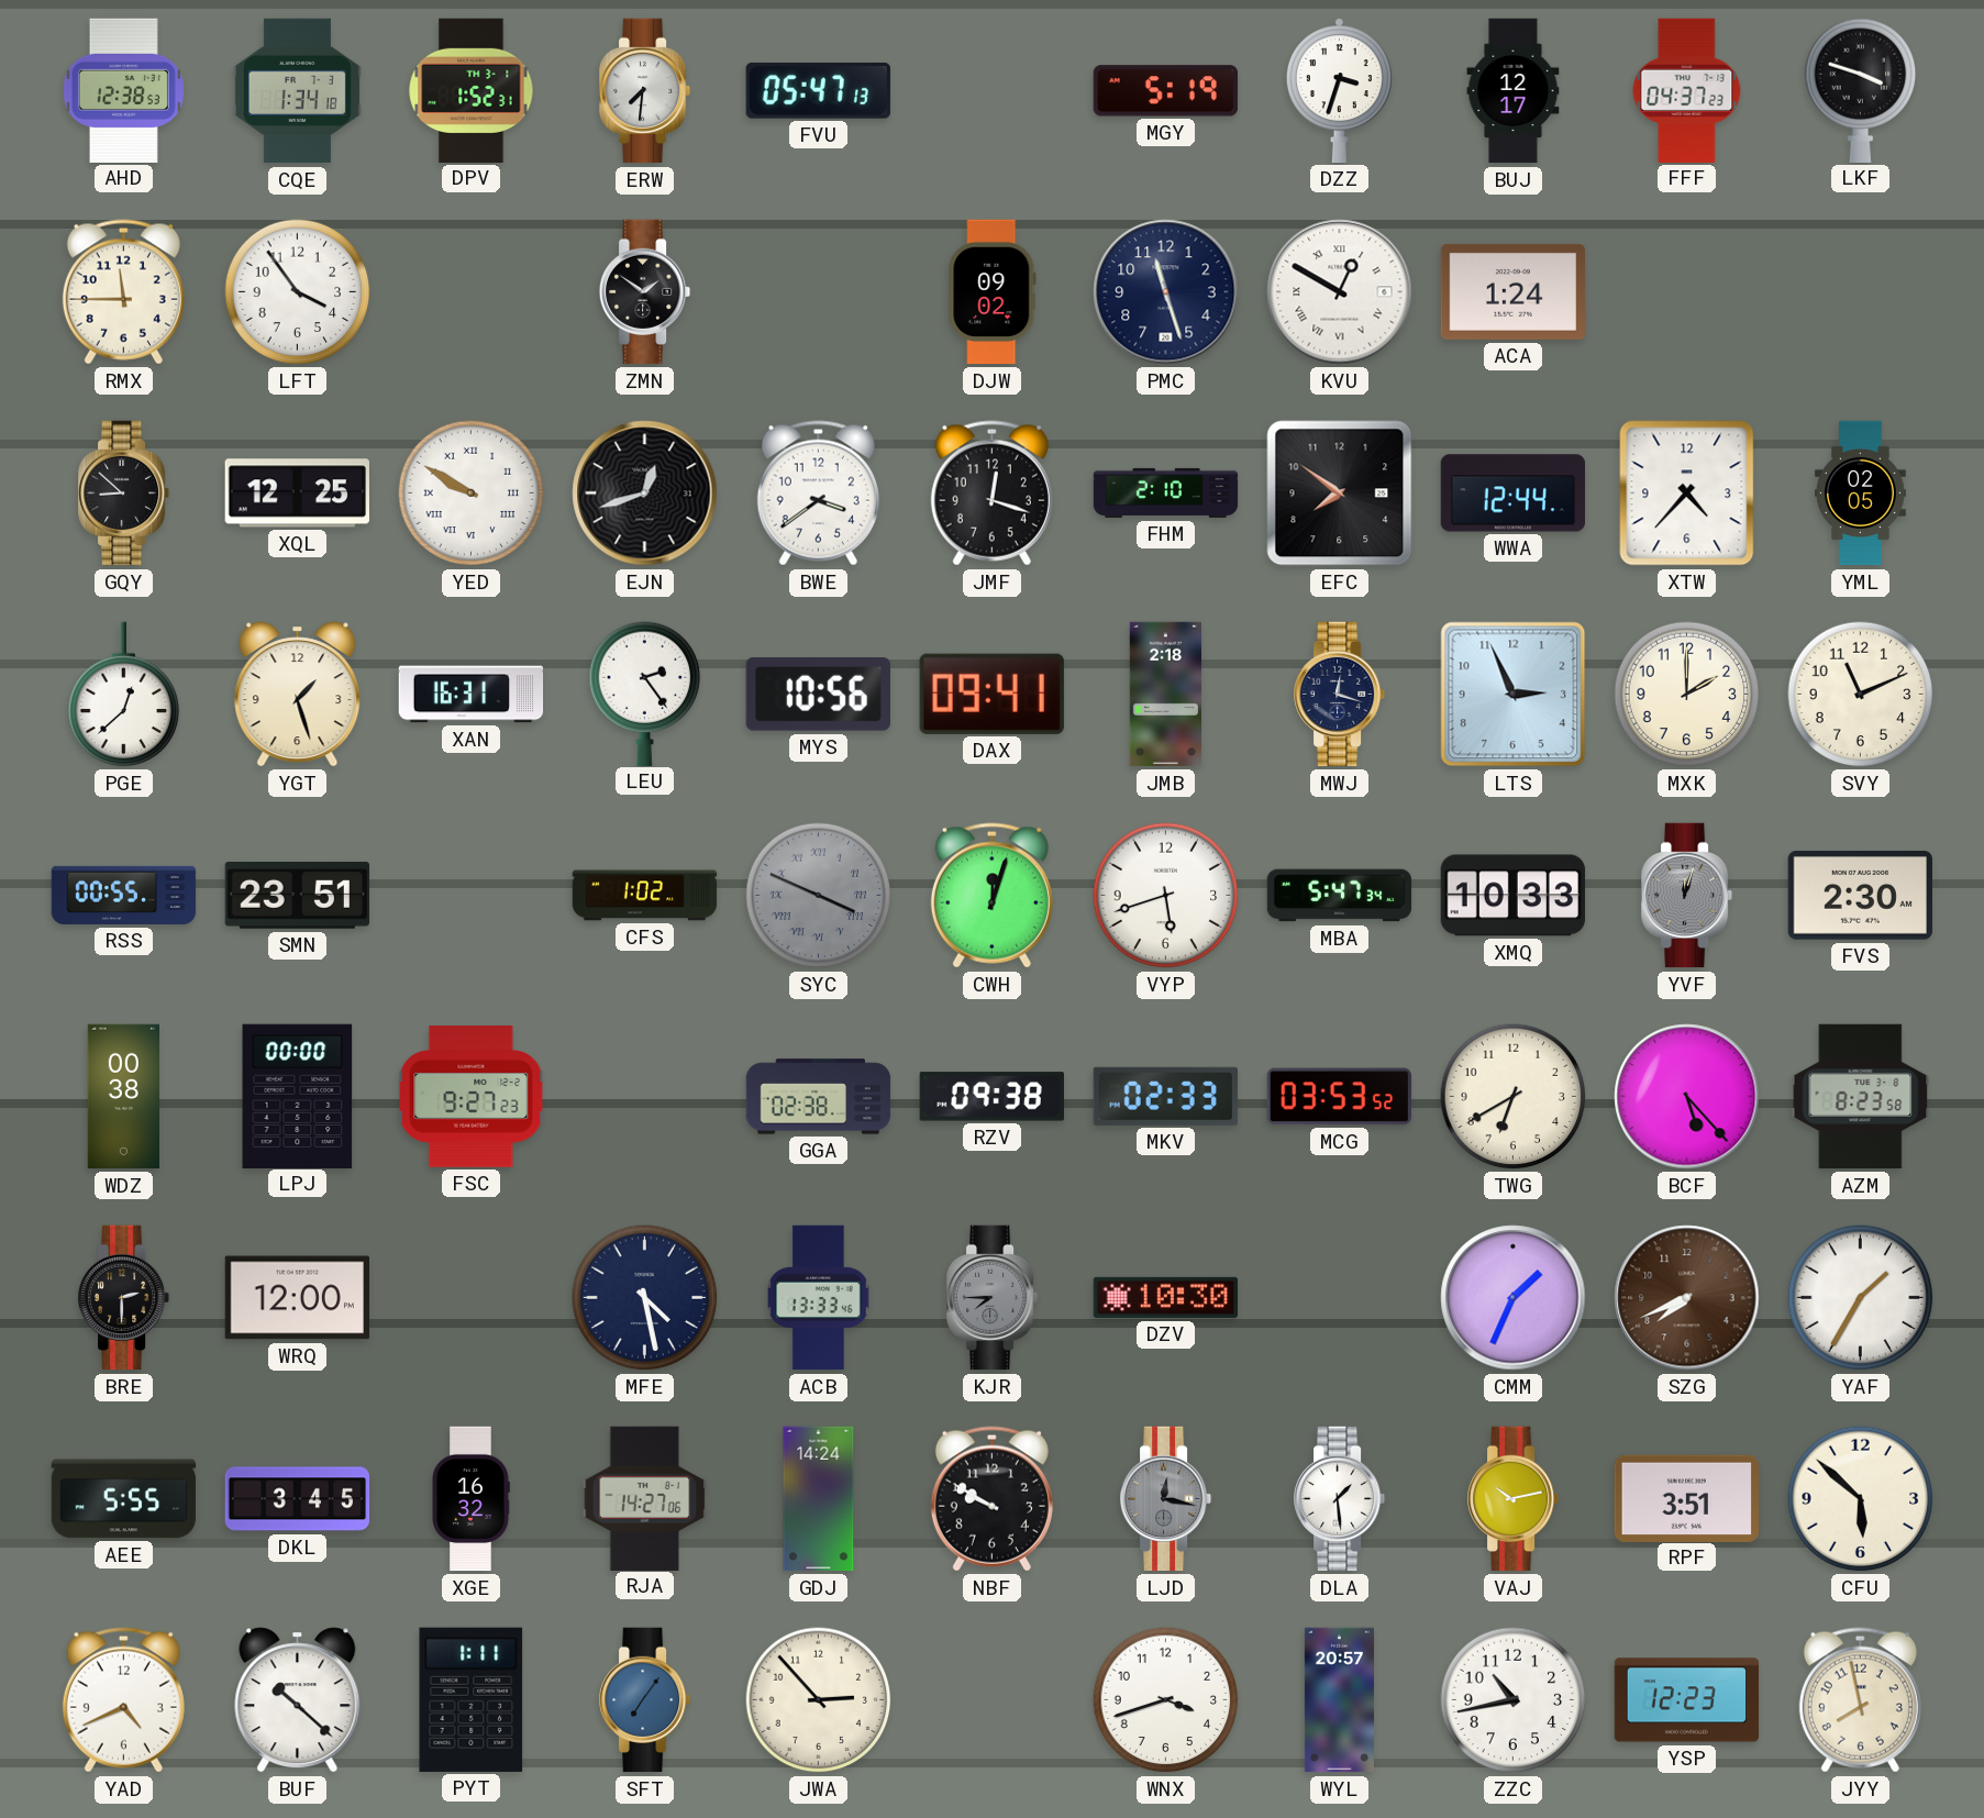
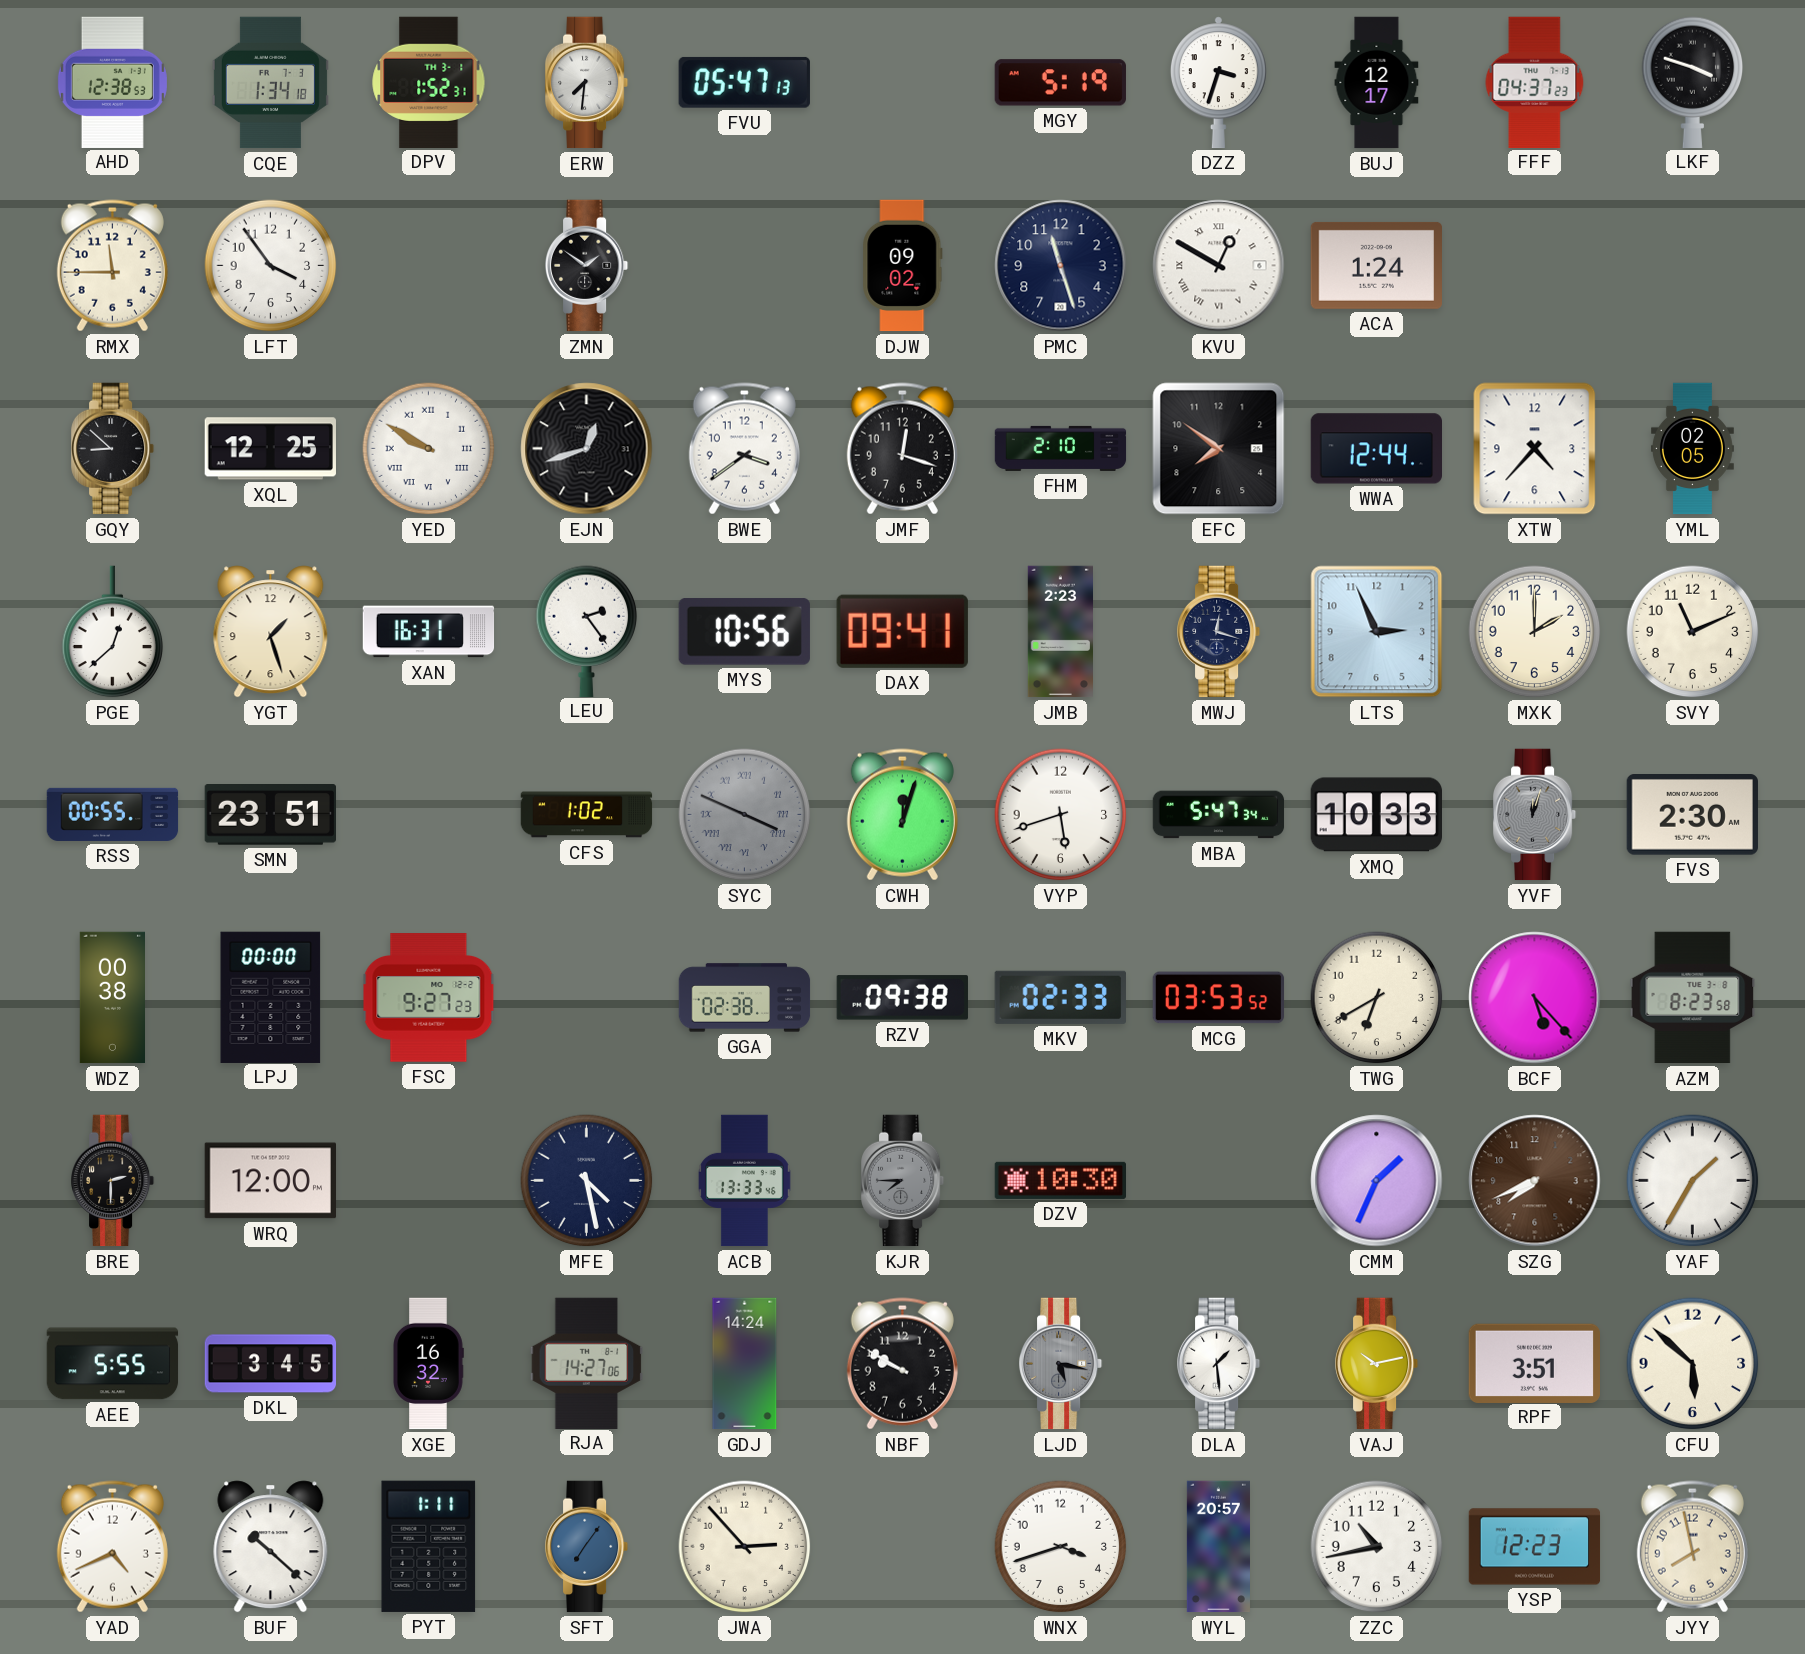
JMB: 2:18 -> 2:23
LJD: 12:17 -> 5:17
